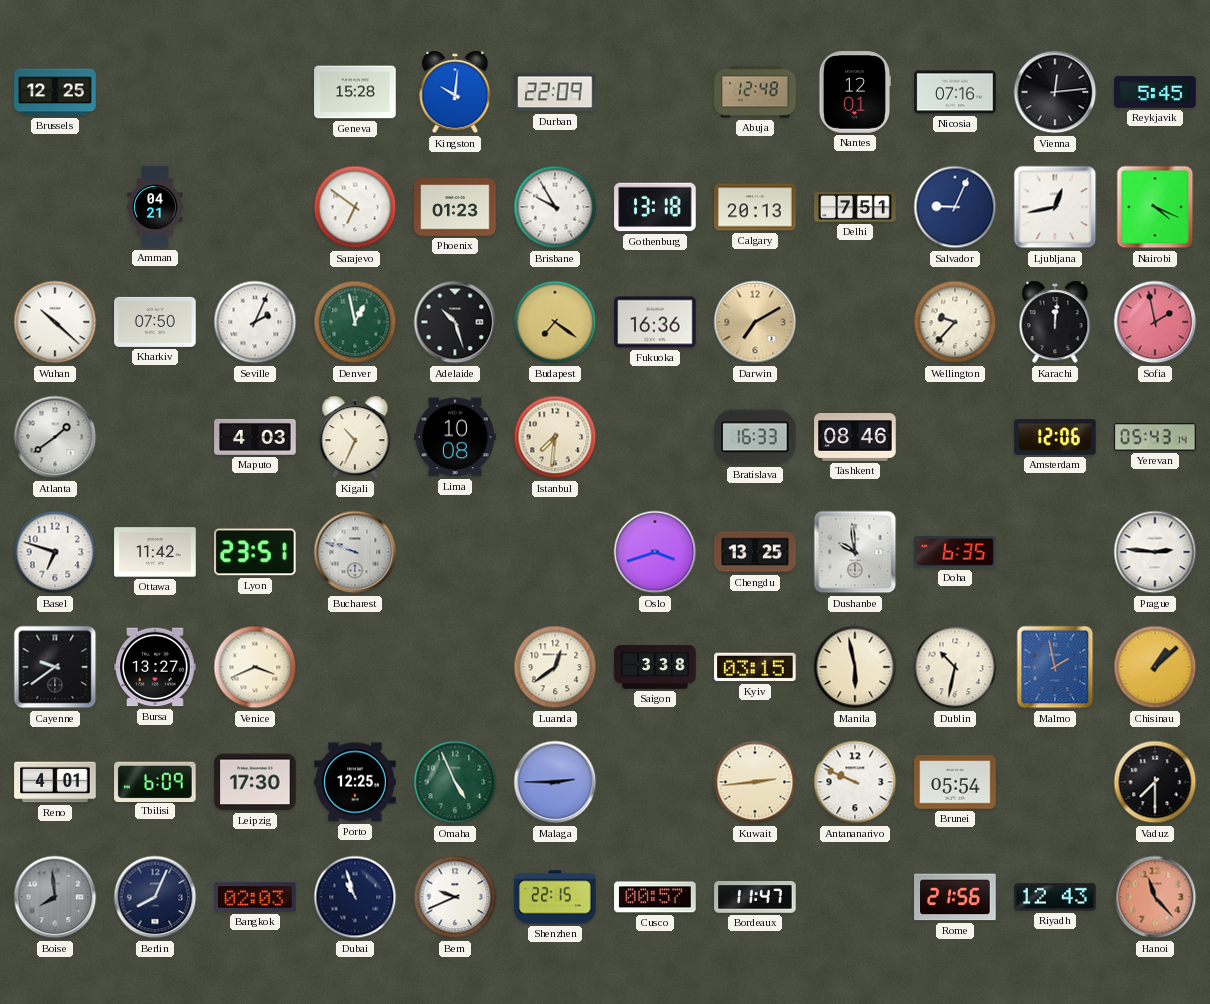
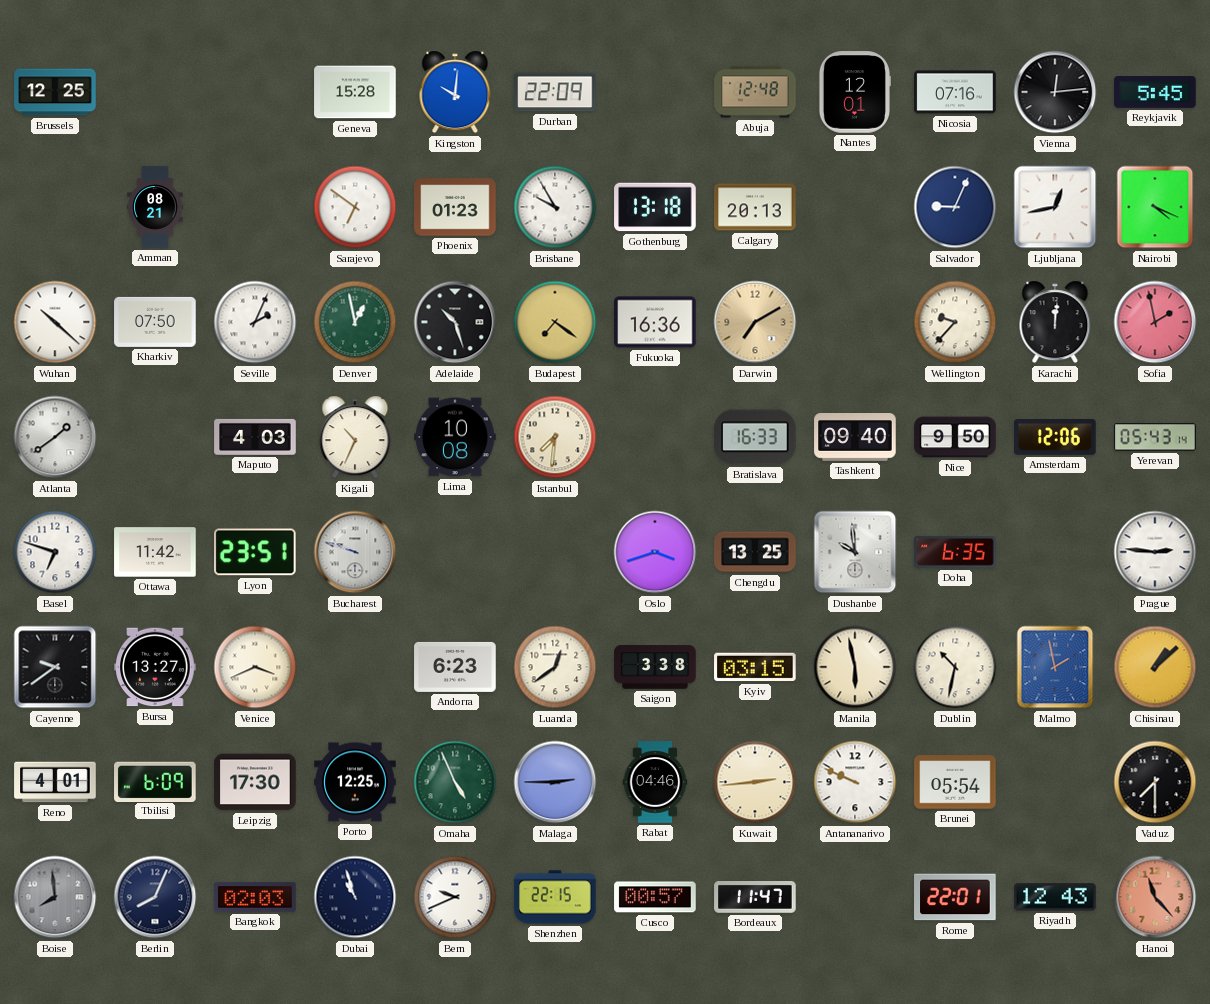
Amman: 04:21 -> 08:21
Delhi: 7:51 -> none
Tashkent: 08:46 -> 09:40
Nice: none -> 9:50
Andorra: none -> 6:23
Rabat: none -> 04:46
Rome: 21:56 -> 22:01
